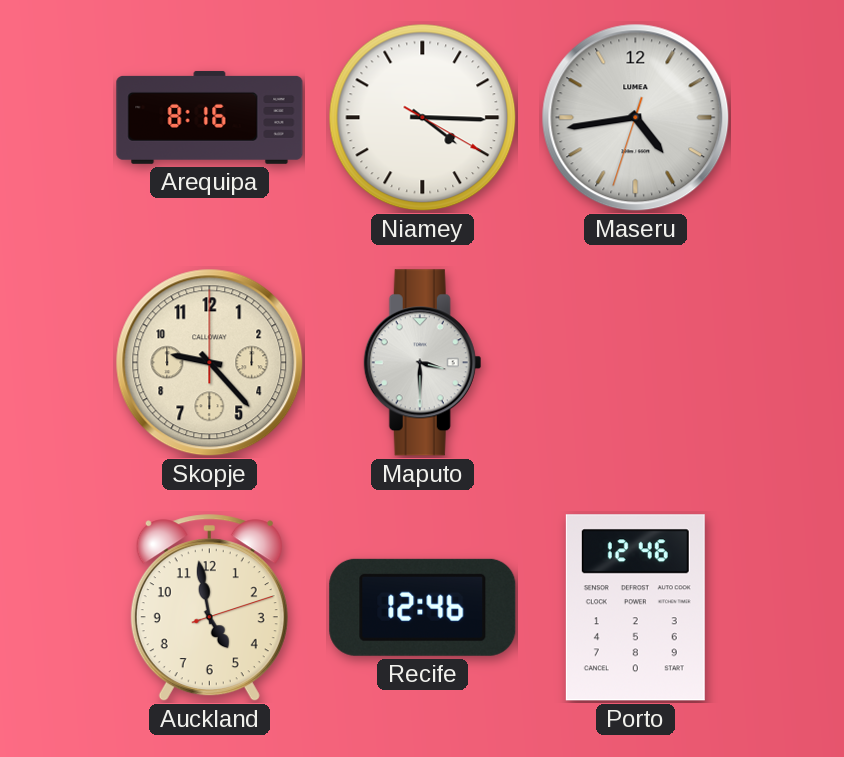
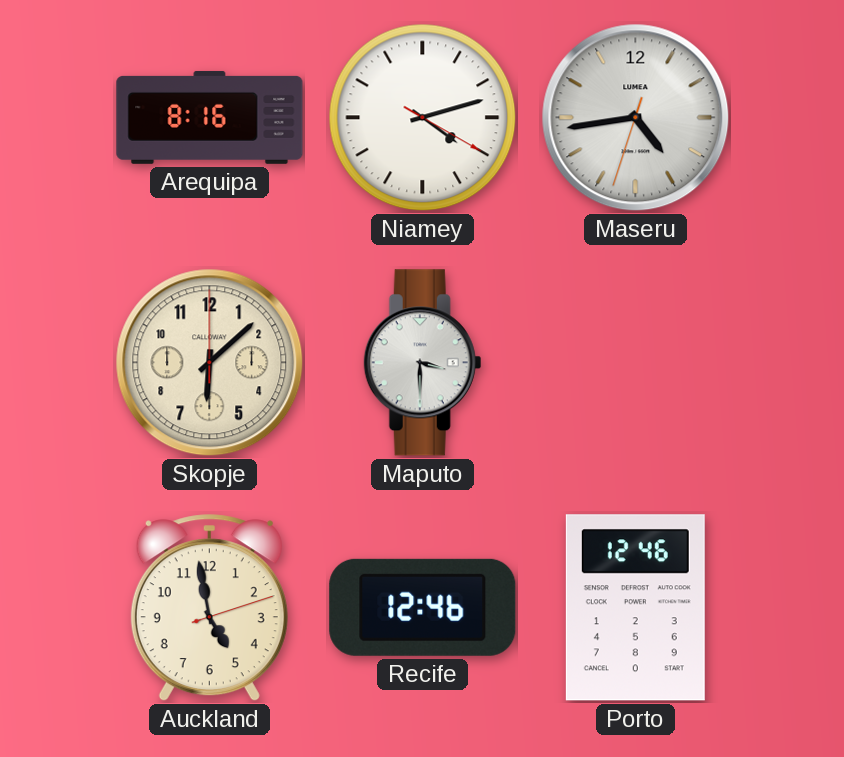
Niamey: 4:15 -> 4:12
Skopje: 9:23 -> 6:08
